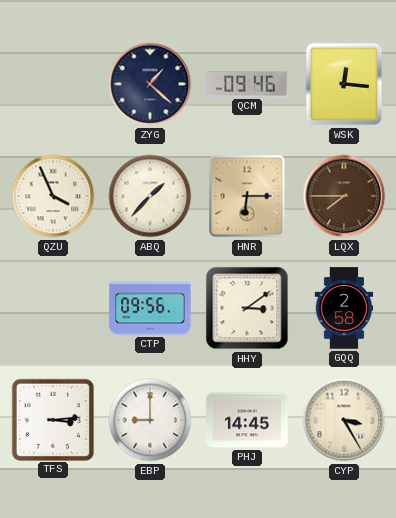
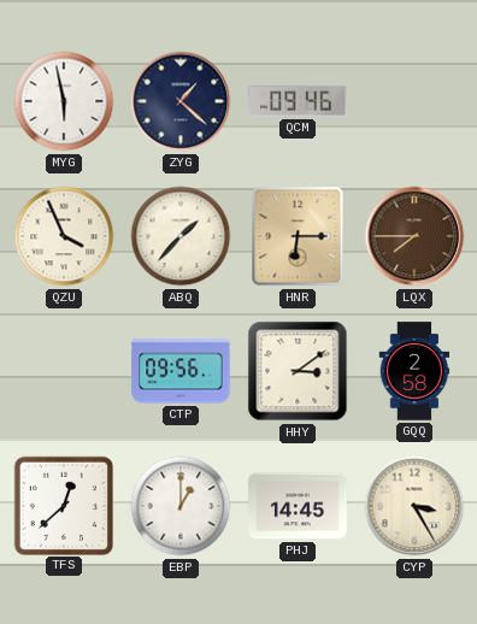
MYG: none -> 5:58
WSK: 12:16 -> none
TFS: 3:14 -> 12:38
EBP: 9:00 -> 1:00
